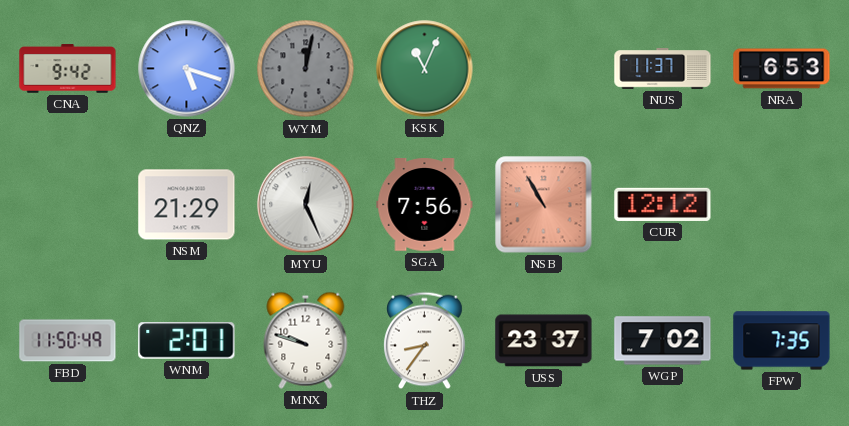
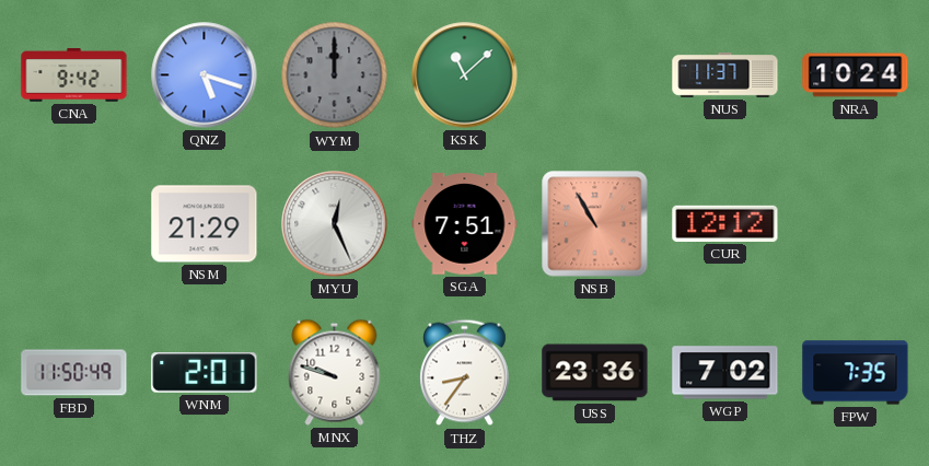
WYM: 12:02 -> 12:00
KSK: 11:04 -> 11:08
NRA: 6:53 -> 10:24
SGA: 7:56 -> 7:51
USS: 23:37 -> 23:36
